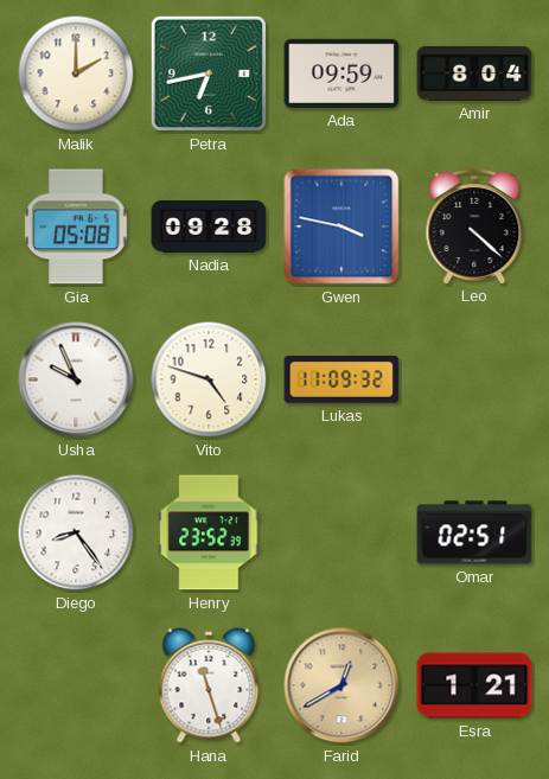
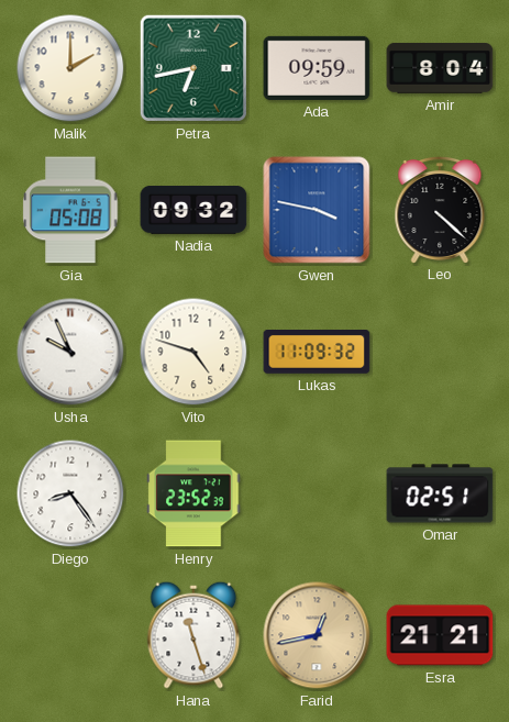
Nadia: 09:28 -> 09:32
Farid: 12:40 -> 12:43
Esra: 1:21 -> 21:21
